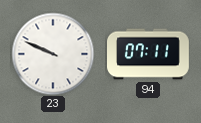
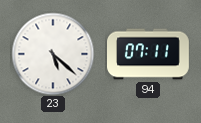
23: 9:49 -> 5:22
